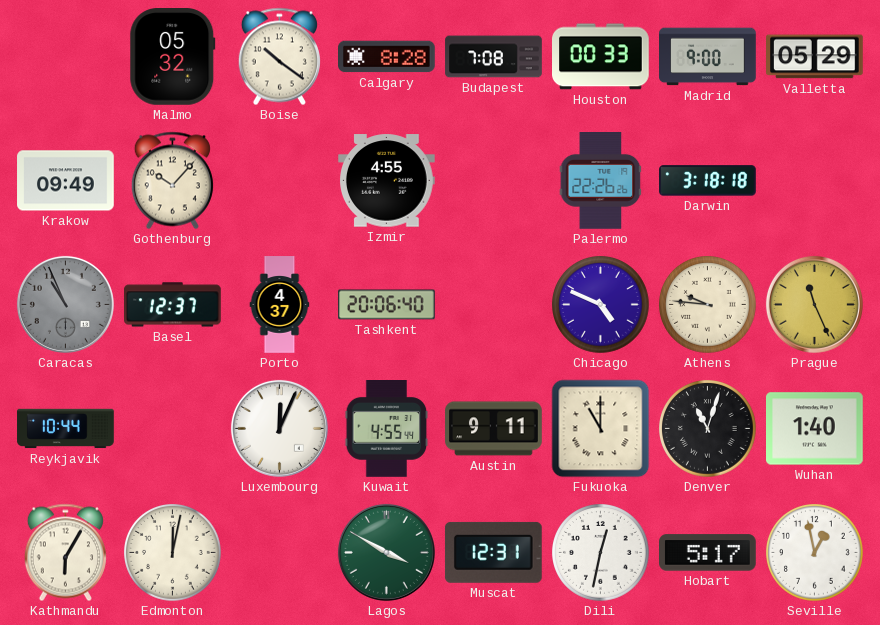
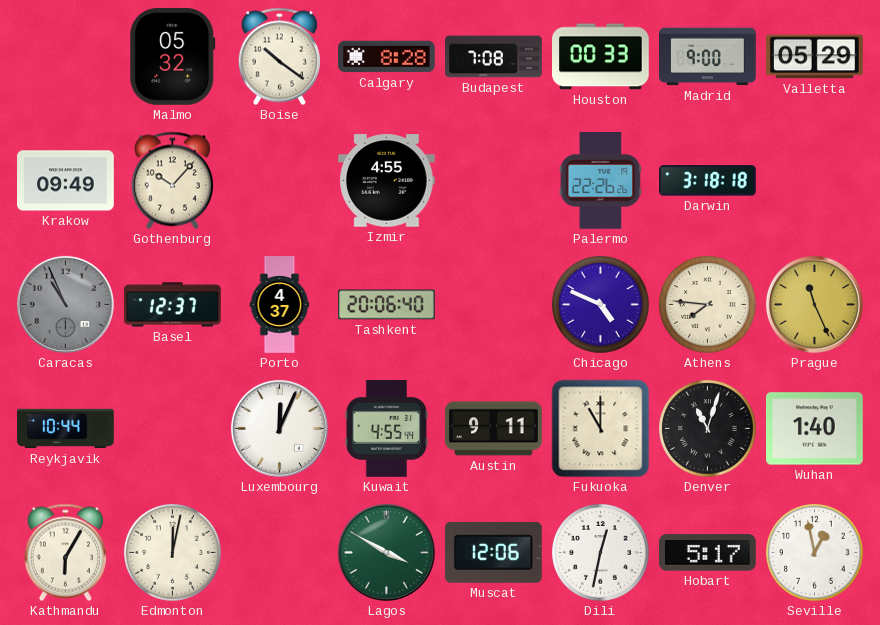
Athens: 9:46 -> 7:46
Muscat: 12:31 -> 12:06
